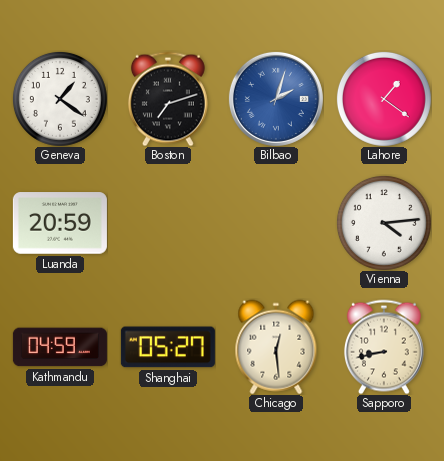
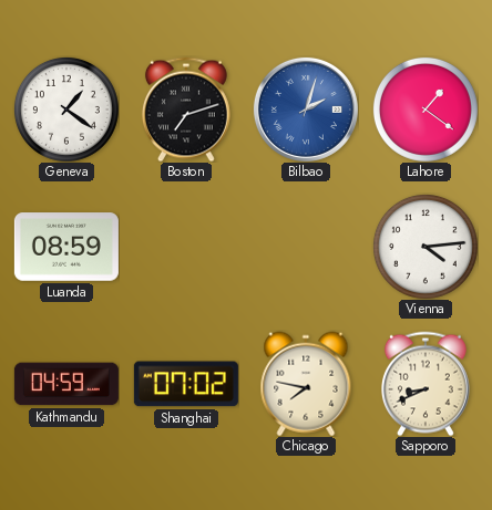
Luanda: 20:59 -> 08:59
Shanghai: 05:27 -> 07:02
Chicago: 12:29 -> 7:47
Sapporo: 8:43 -> 8:41
